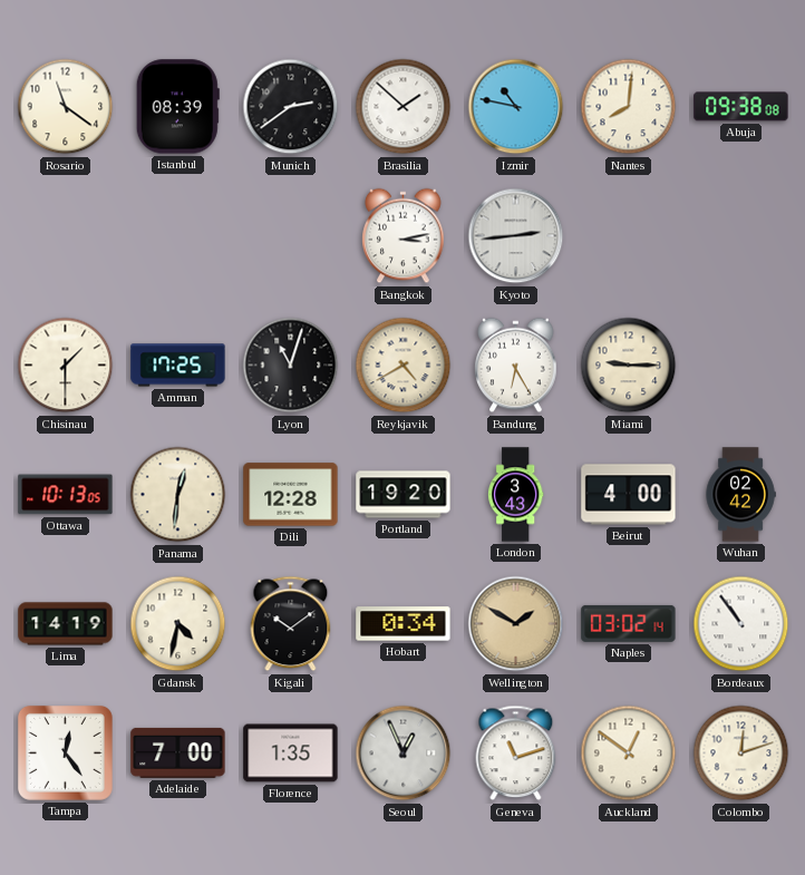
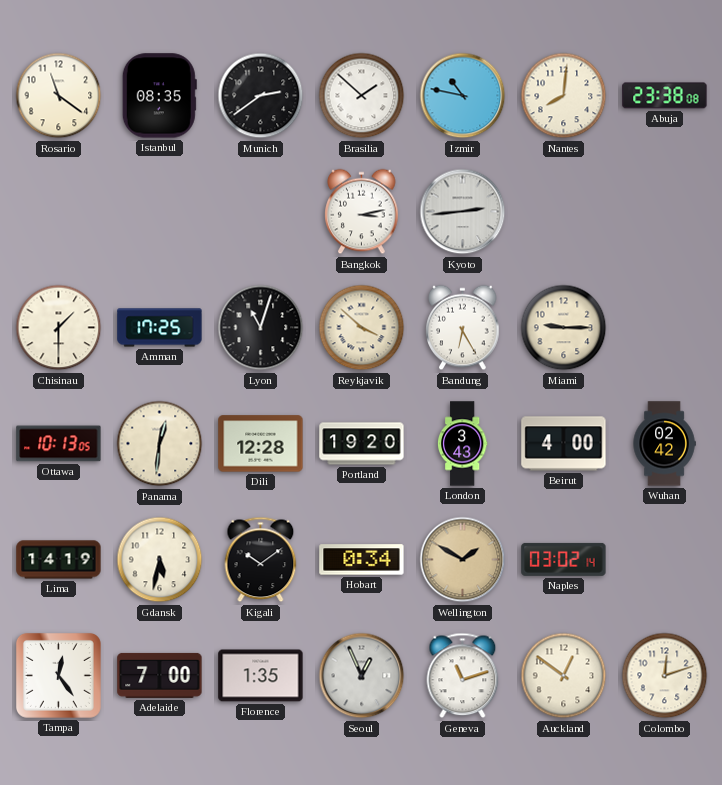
Istanbul: 08:39 -> 08:35
Abuja: 09:38 -> 23:38
Reykjavik: 4:40 -> 3:52
Gdansk: 4:32 -> 5:32
Bordeaux: 10:54 -> none
